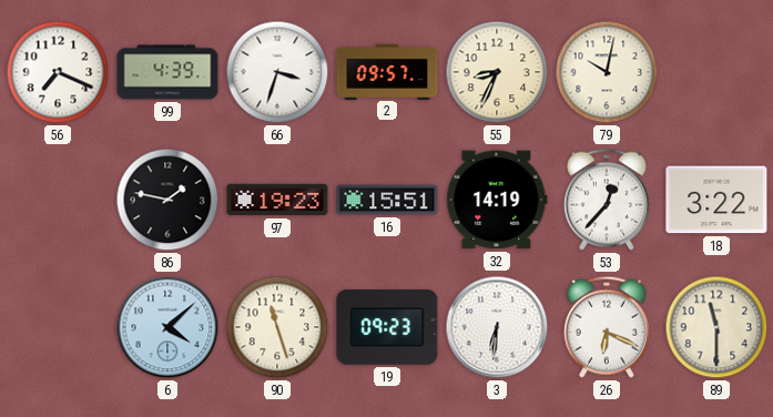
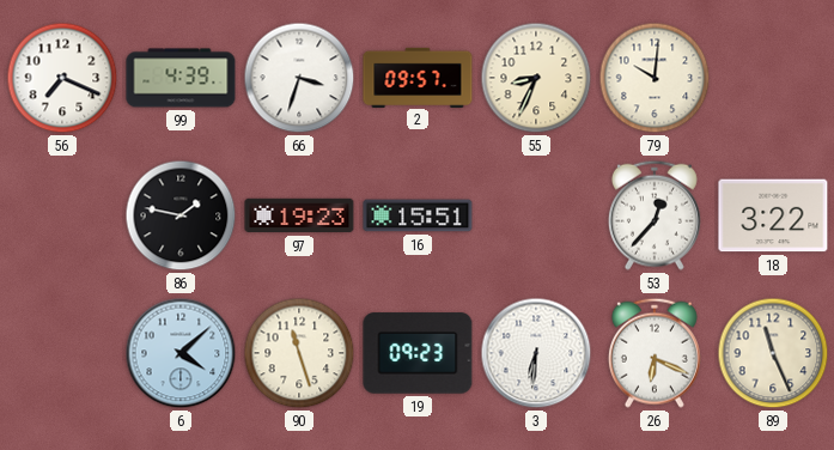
79: 10:02 -> 10:01
32: 14:19 -> none
89: 11:30 -> 11:26
